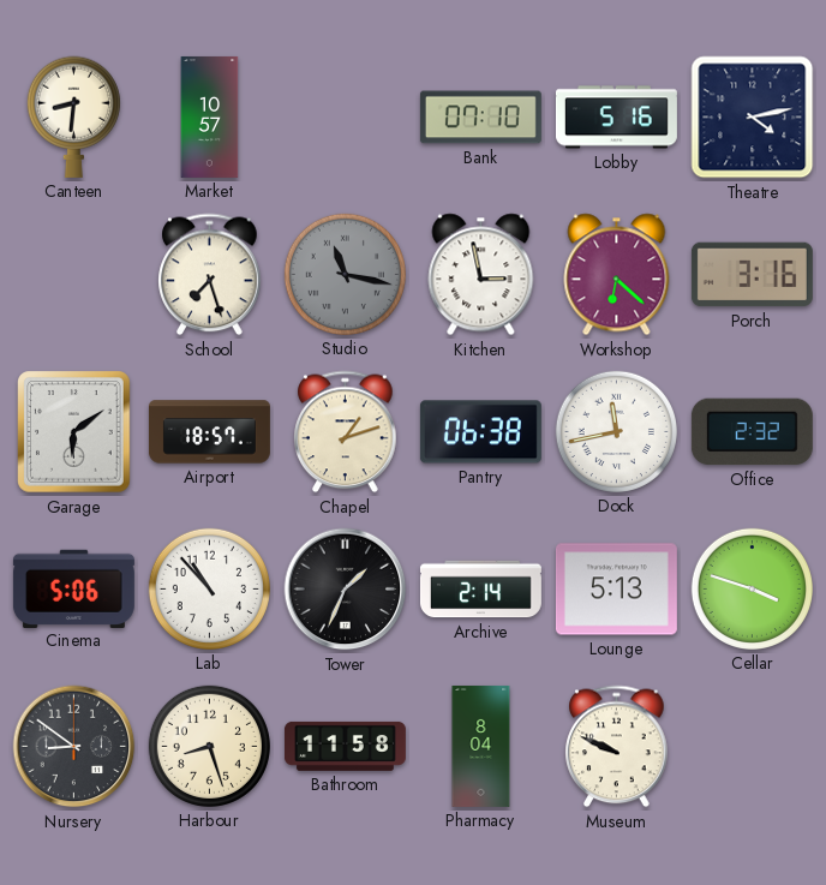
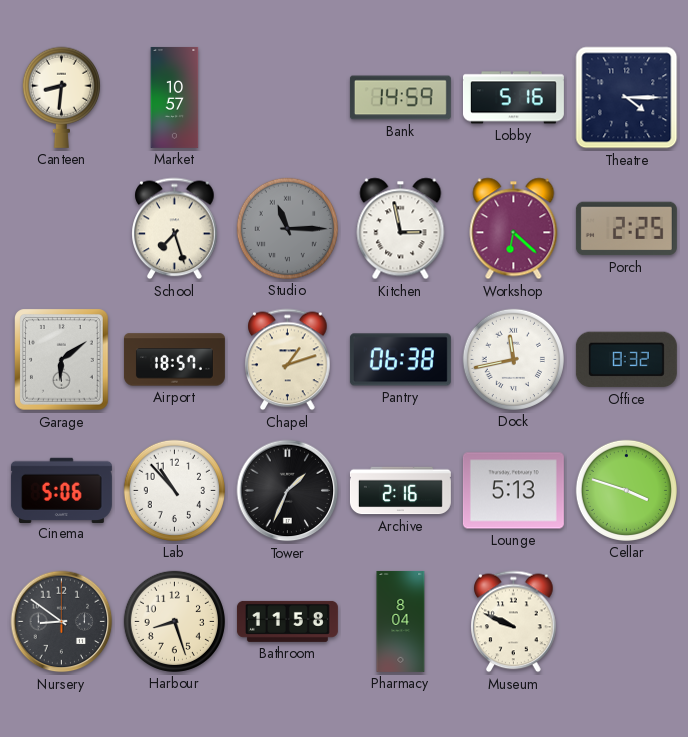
Bank: 07:10 -> 14:59
Theatre: 4:13 -> 4:15
Studio: 11:17 -> 11:15
Porch: 3:16 -> 2:25
Office: 2:32 -> 8:32
Archive: 2:14 -> 2:16
